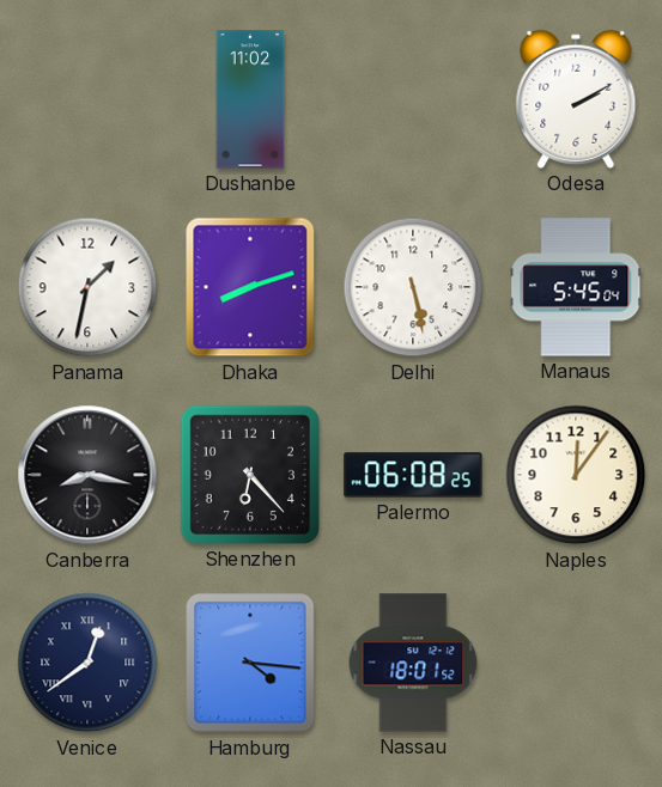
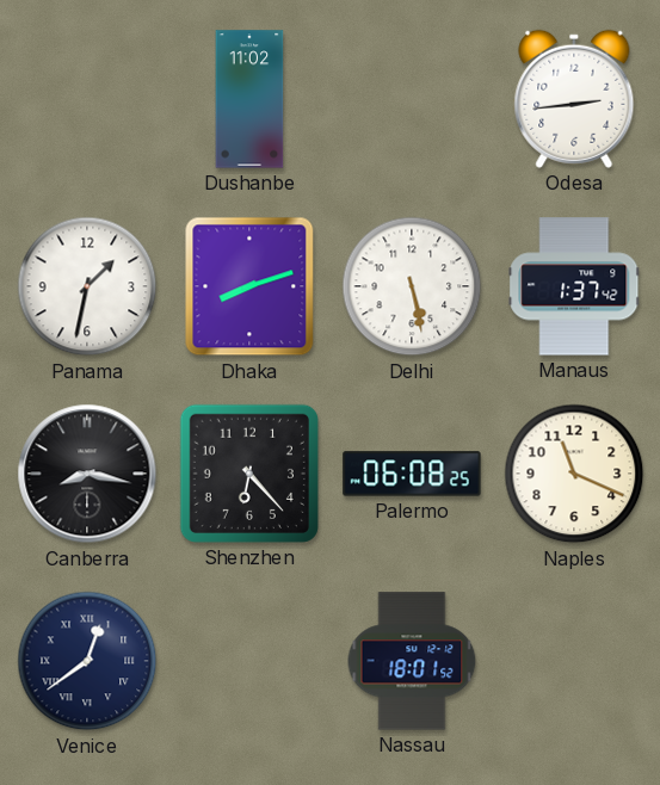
Odesa: 2:10 -> 2:44
Manaus: 5:45 -> 1:37
Naples: 12:06 -> 11:19
Hamburg: 4:16 -> none
